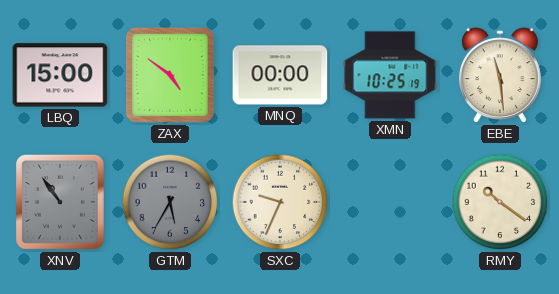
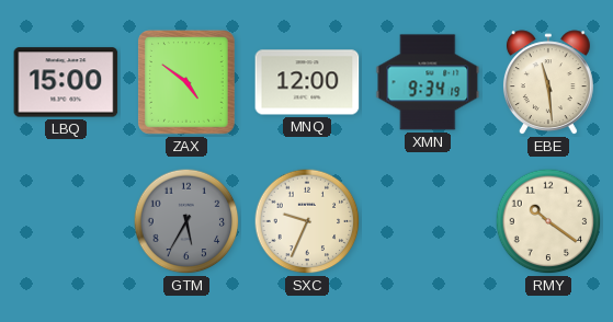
MNQ: 00:00 -> 12:00
XMN: 10:25 -> 9:34
XNV: 10:54 -> none
